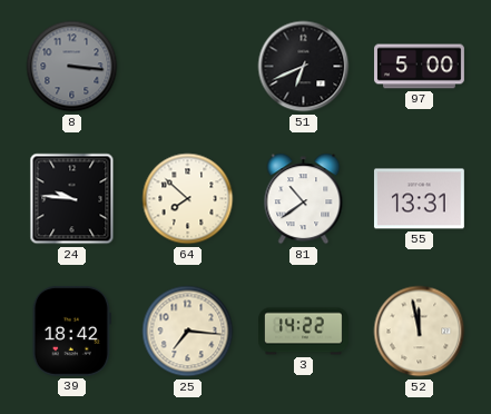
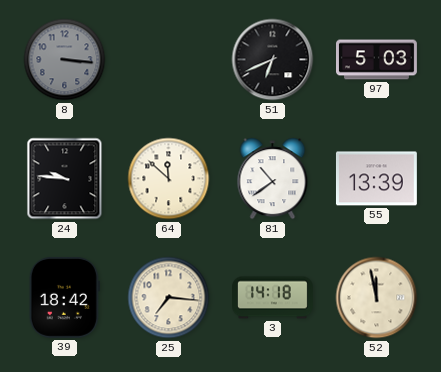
97: 5:00 -> 5:03
64: 7:52 -> 11:52
55: 13:31 -> 13:39
3: 14:22 -> 14:18
